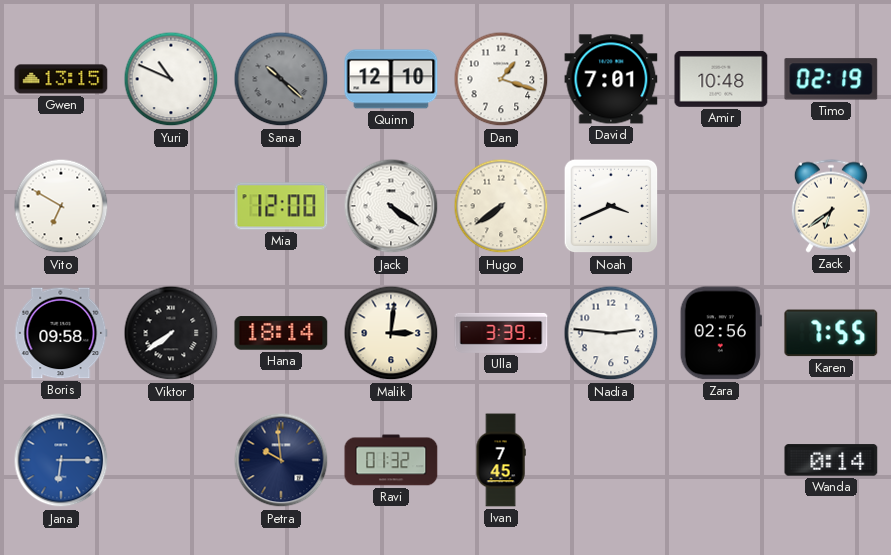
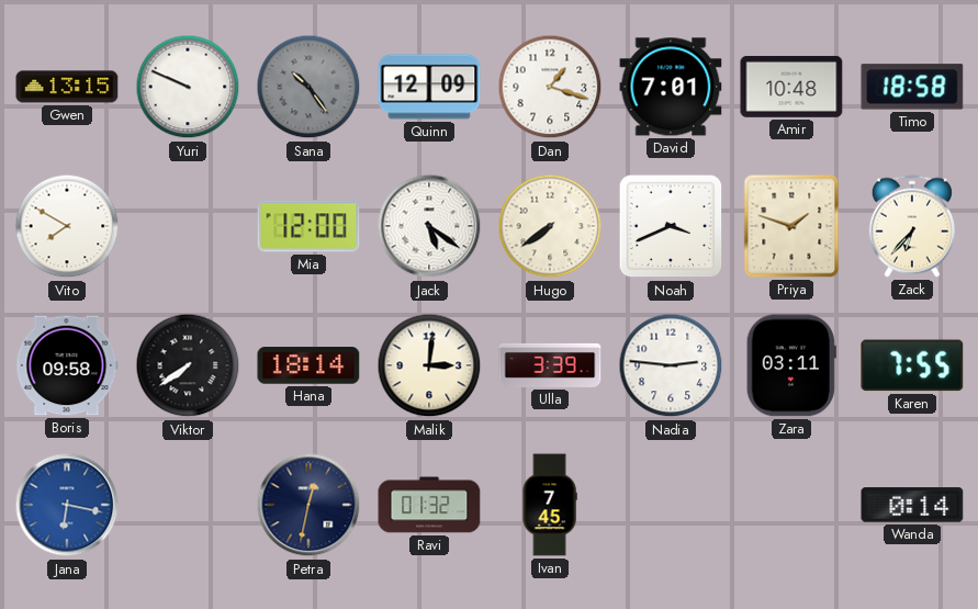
Yuri: 10:49 -> 9:49
Sana: 10:22 -> 10:24
Quinn: 12:10 -> 12:09
Timo: 02:19 -> 18:58
Vito: 6:50 -> 7:50
Jack: 4:21 -> 5:21
Priya: none -> 1:48
Zack: 6:39 -> 6:37
Zara: 02:56 -> 03:11
Jana: 6:15 -> 6:17
Petra: 9:59 -> 12:32
